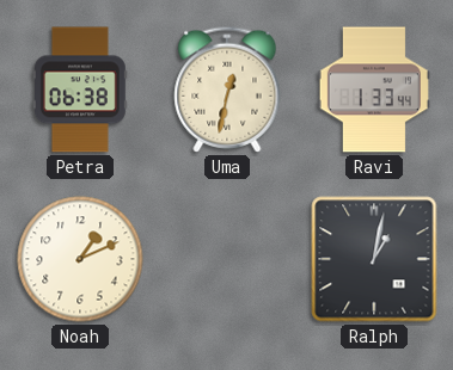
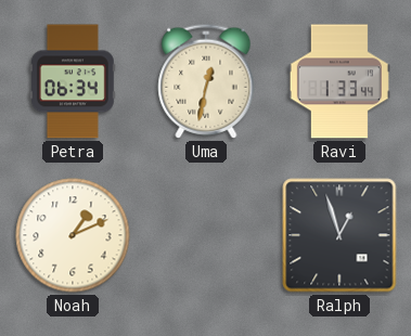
Petra: 06:38 -> 06:34
Ralph: 1:02 -> 12:57
